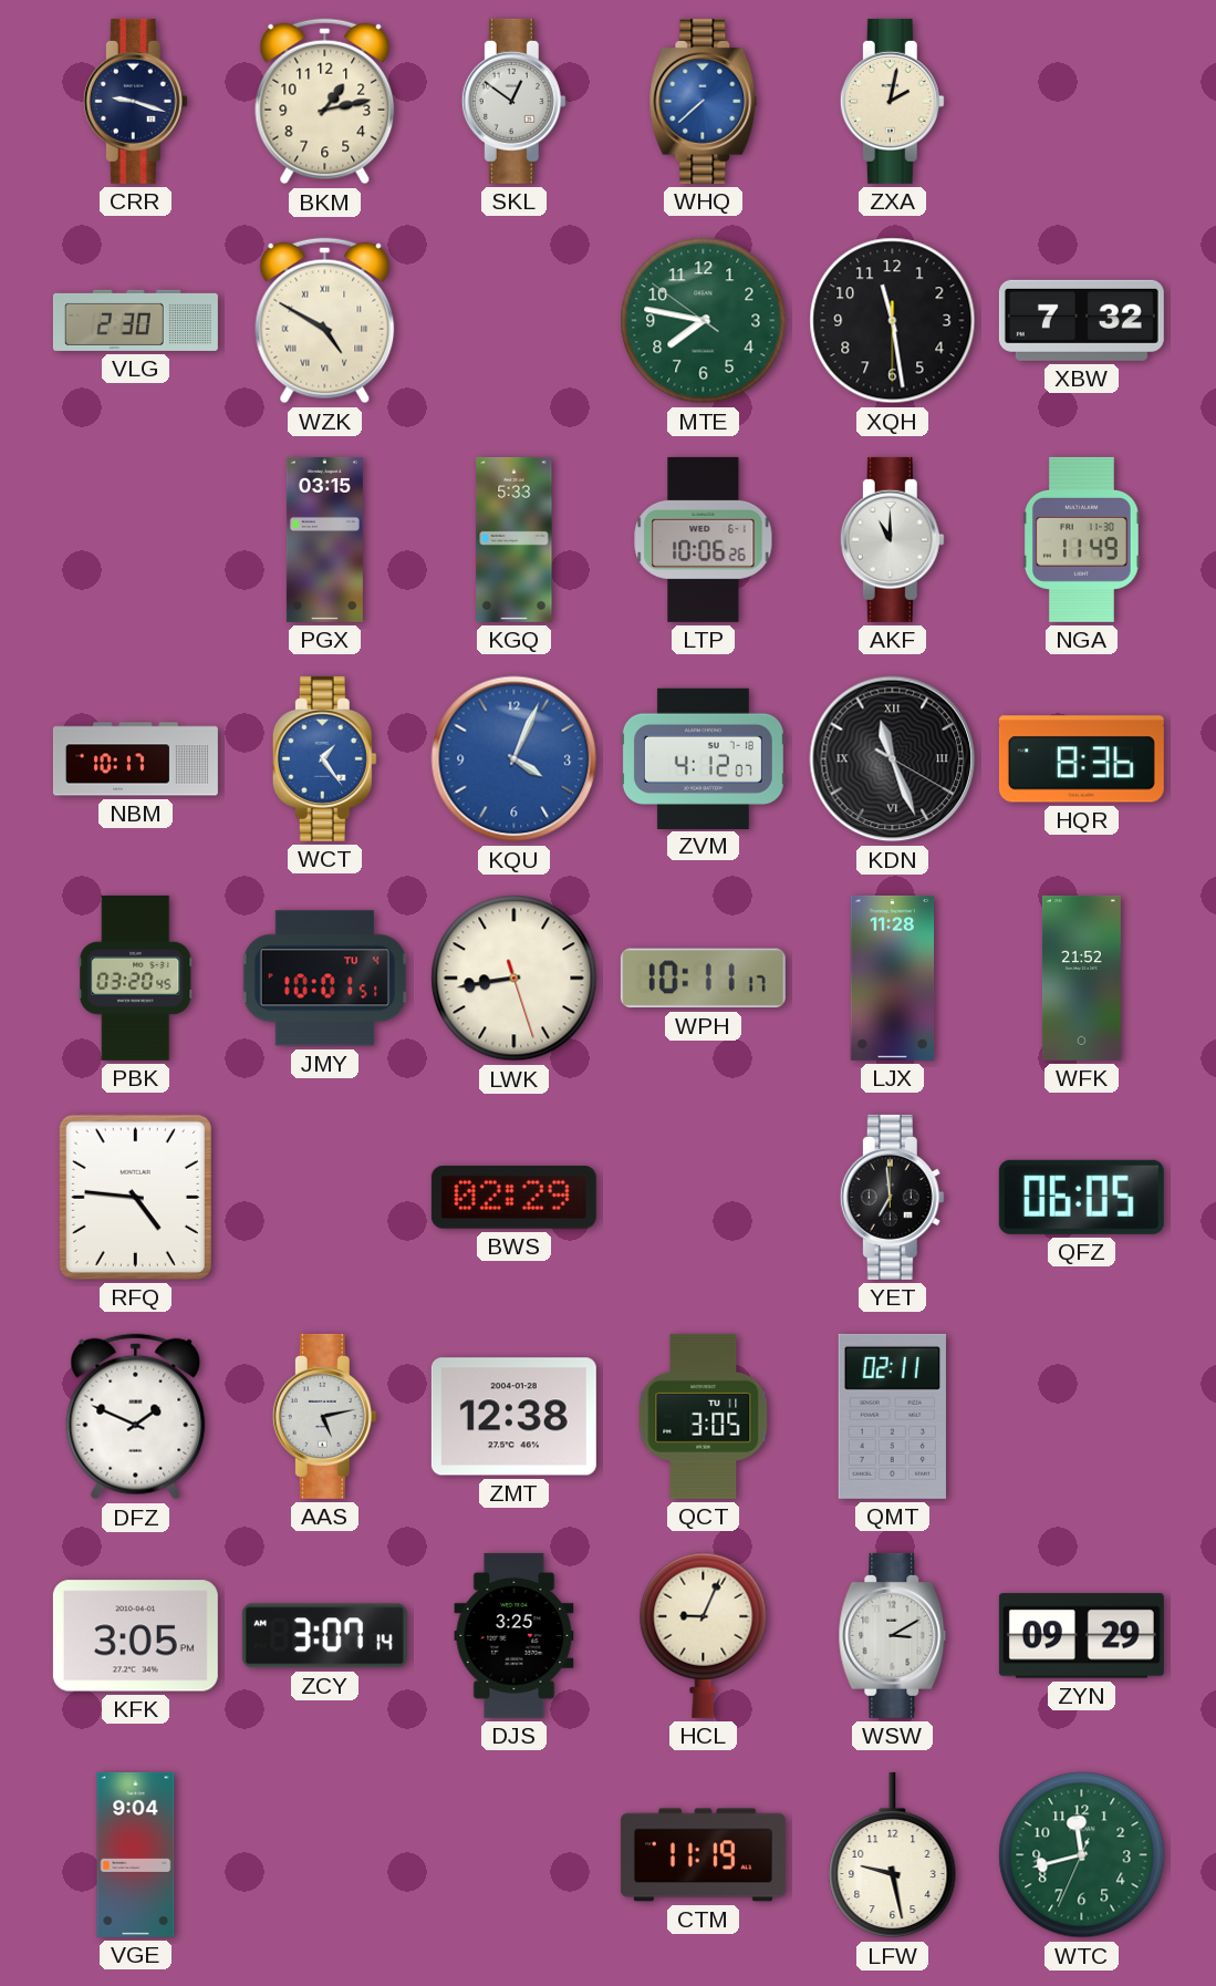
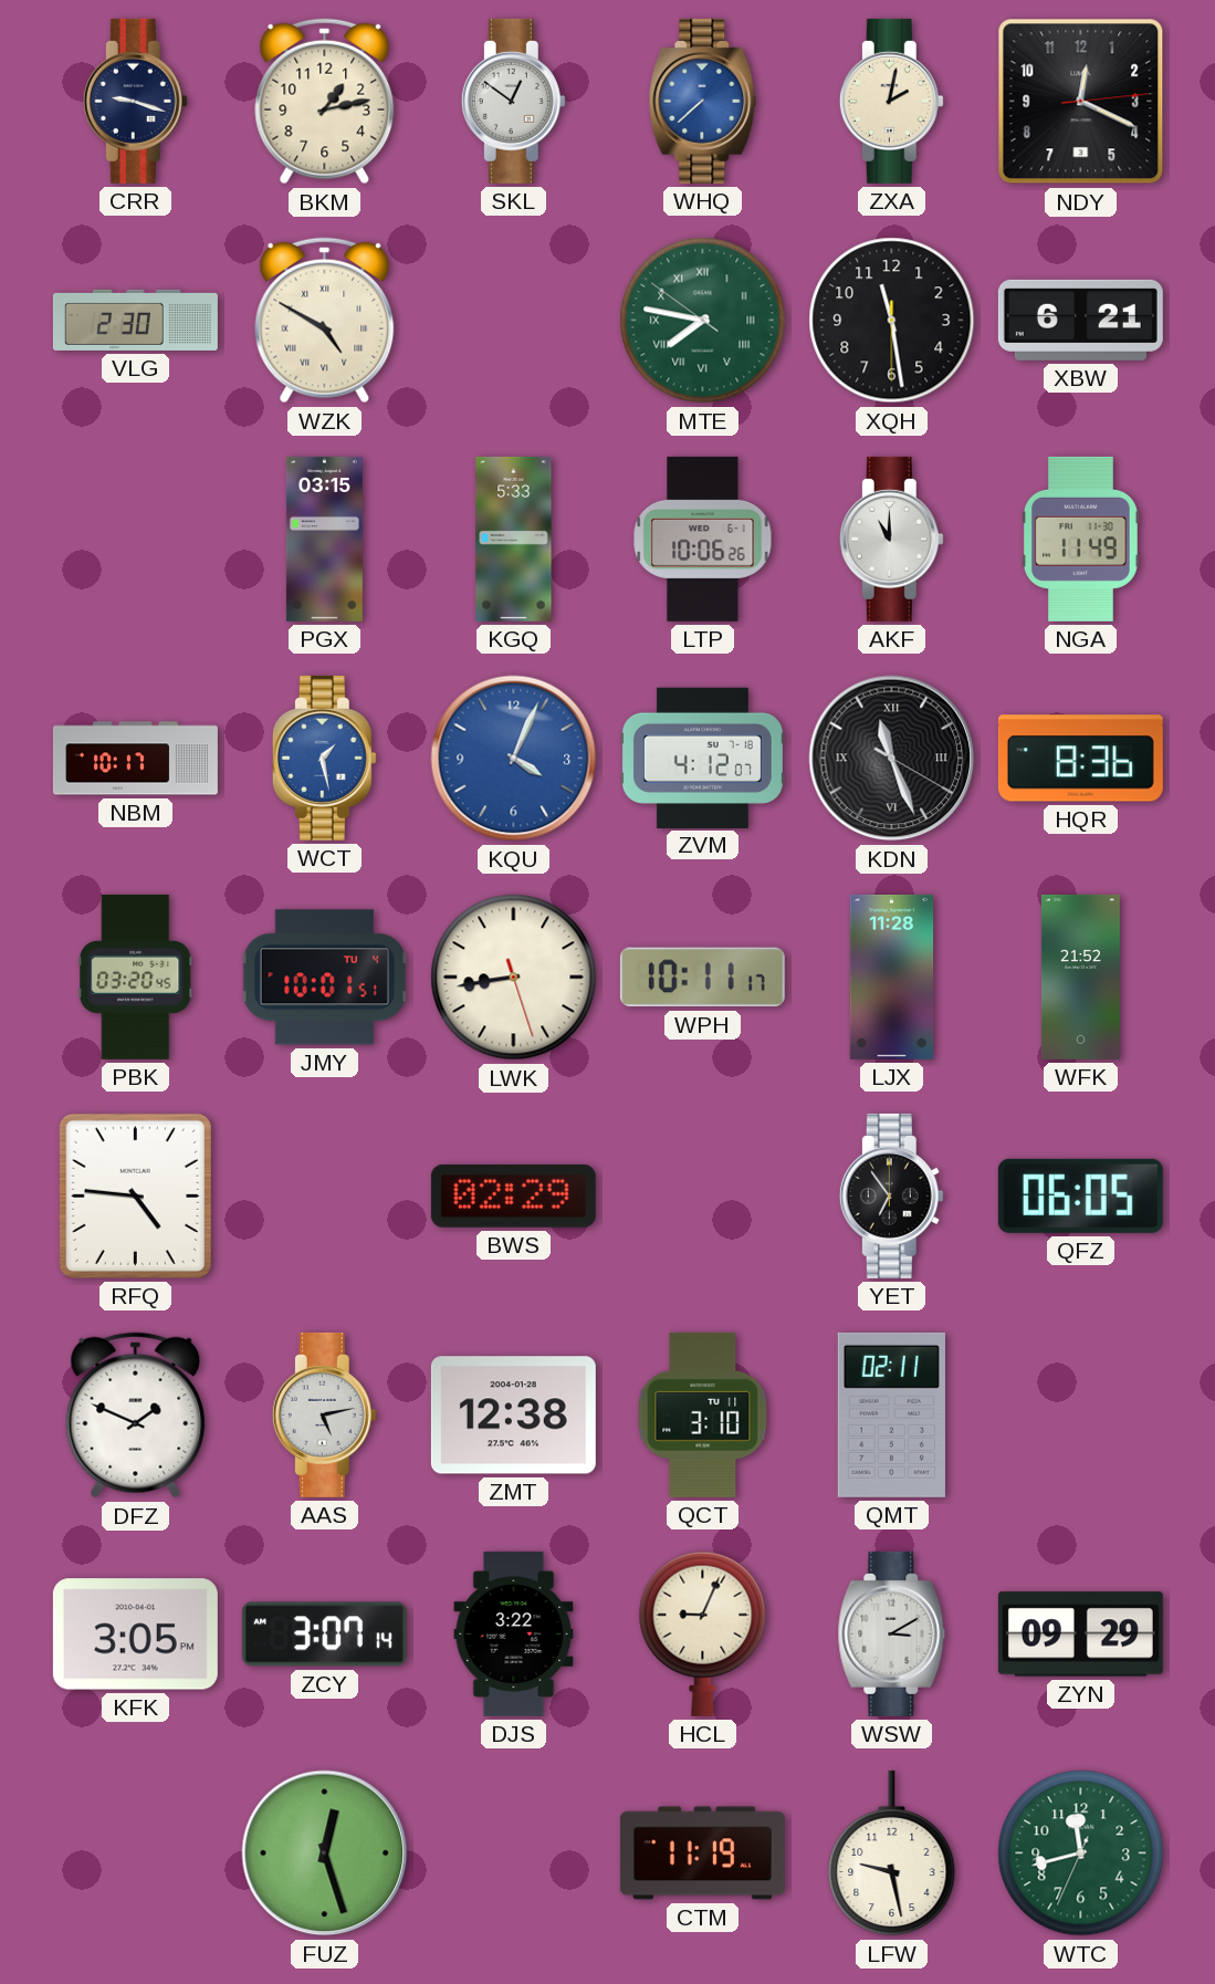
NDY: none -> 12:19
MTE numerals: Arabic -> Roman
XBW: 7:32 -> 6:21
WCT: 1:24 -> 1:28
YET: 6:59 -> 6:54
QCT: 3:05 -> 3:10
DJS: 3:25 -> 3:22
VGE: 9:04 -> none
FUZ: none -> 12:27
